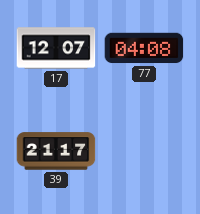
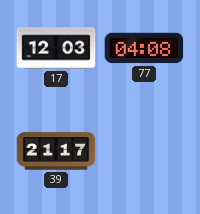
17: 12:07 -> 12:03
